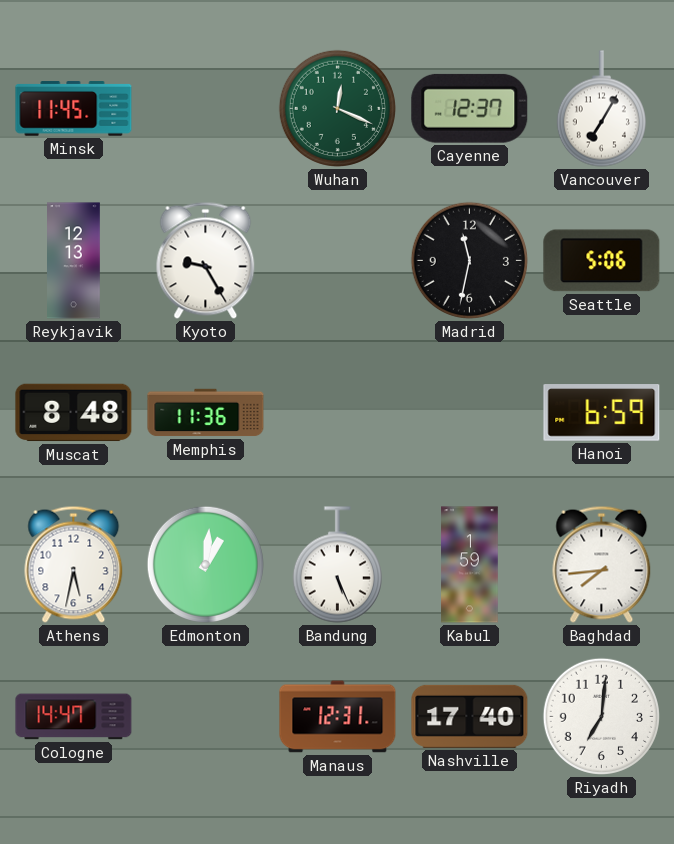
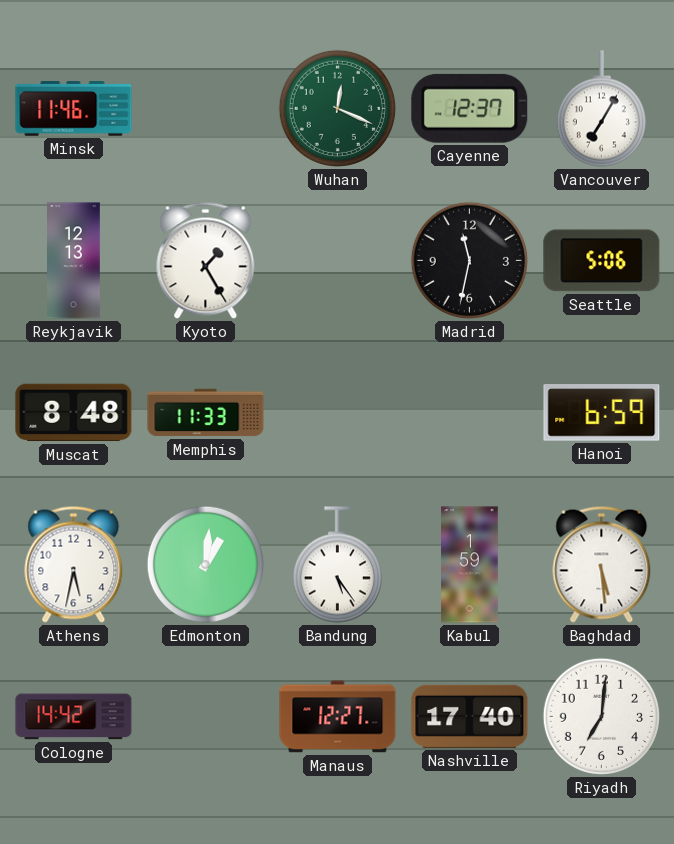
Minsk: 11:45 -> 11:46
Kyoto: 9:25 -> 1:25
Memphis: 11:36 -> 11:33
Bandung: 5:26 -> 5:24
Baghdad: 7:44 -> 5:29
Cologne: 14:47 -> 14:42
Manaus: 12:31 -> 12:27
